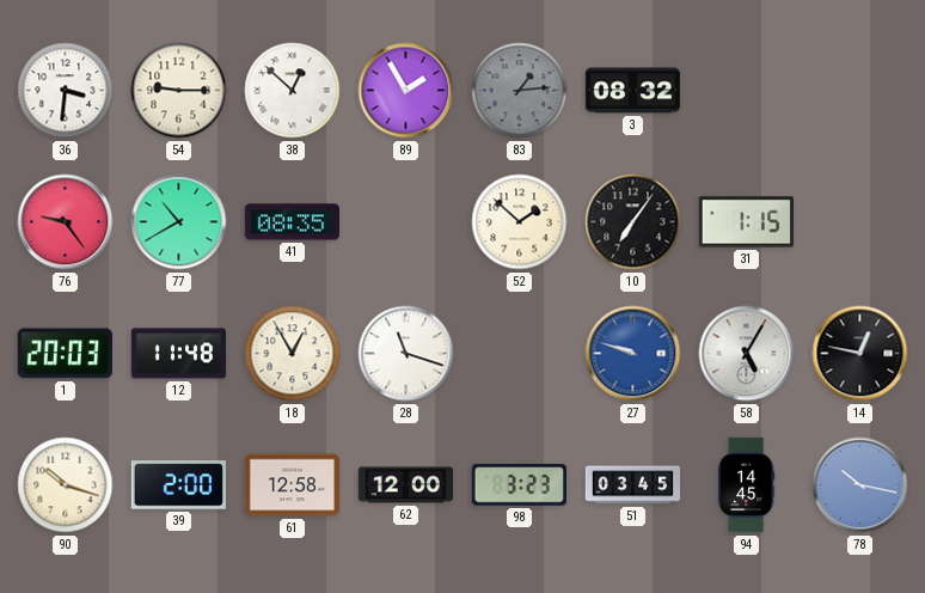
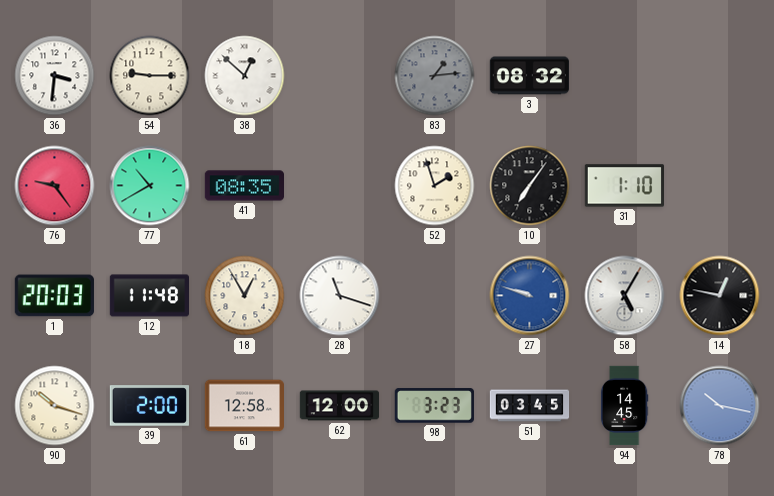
89: 1:55 -> none
52: 1:52 -> 1:57
31: 1:15 -> 1:10
